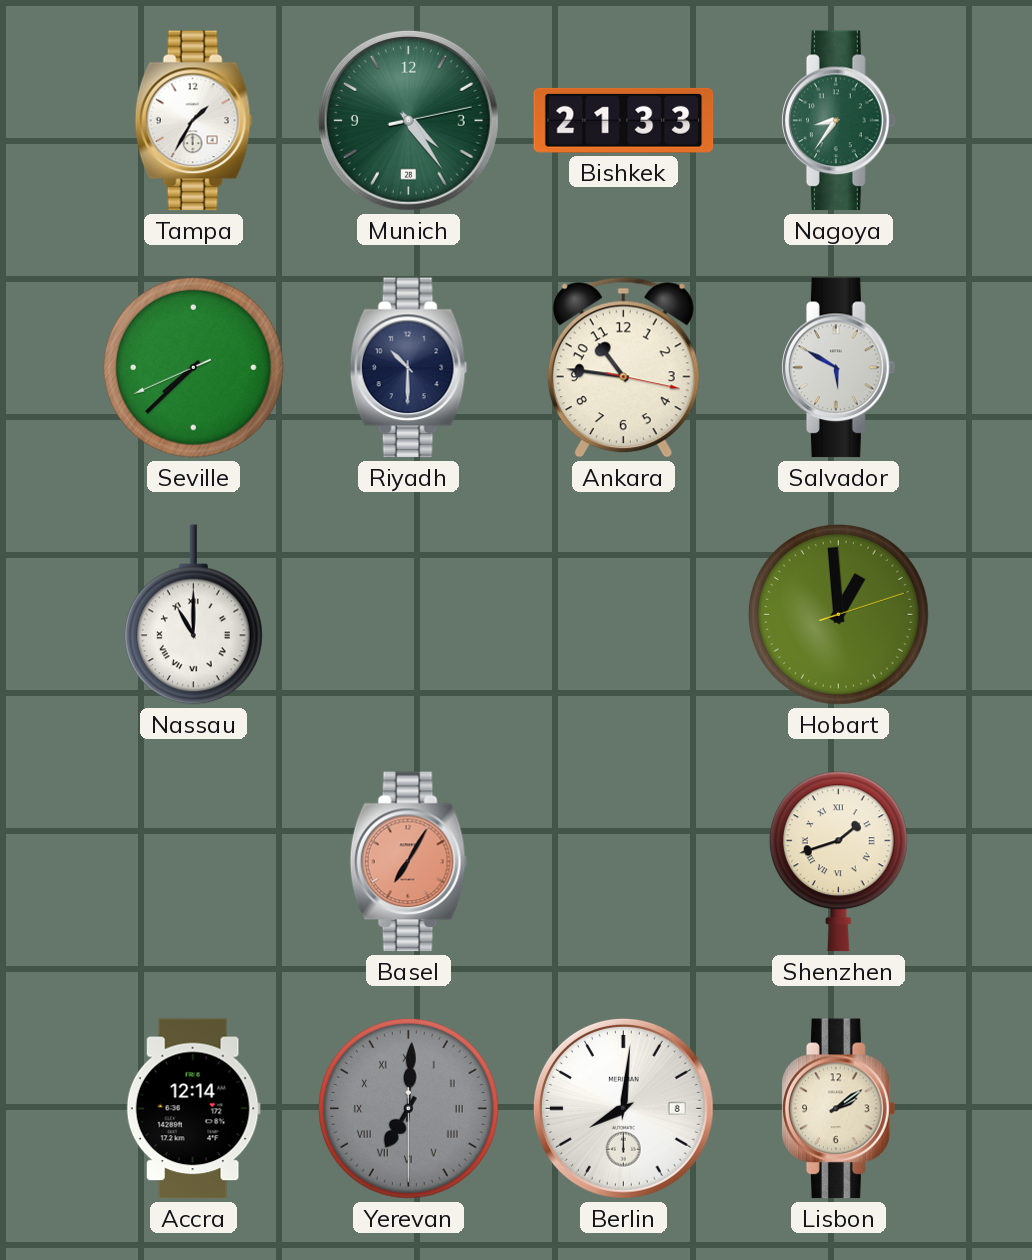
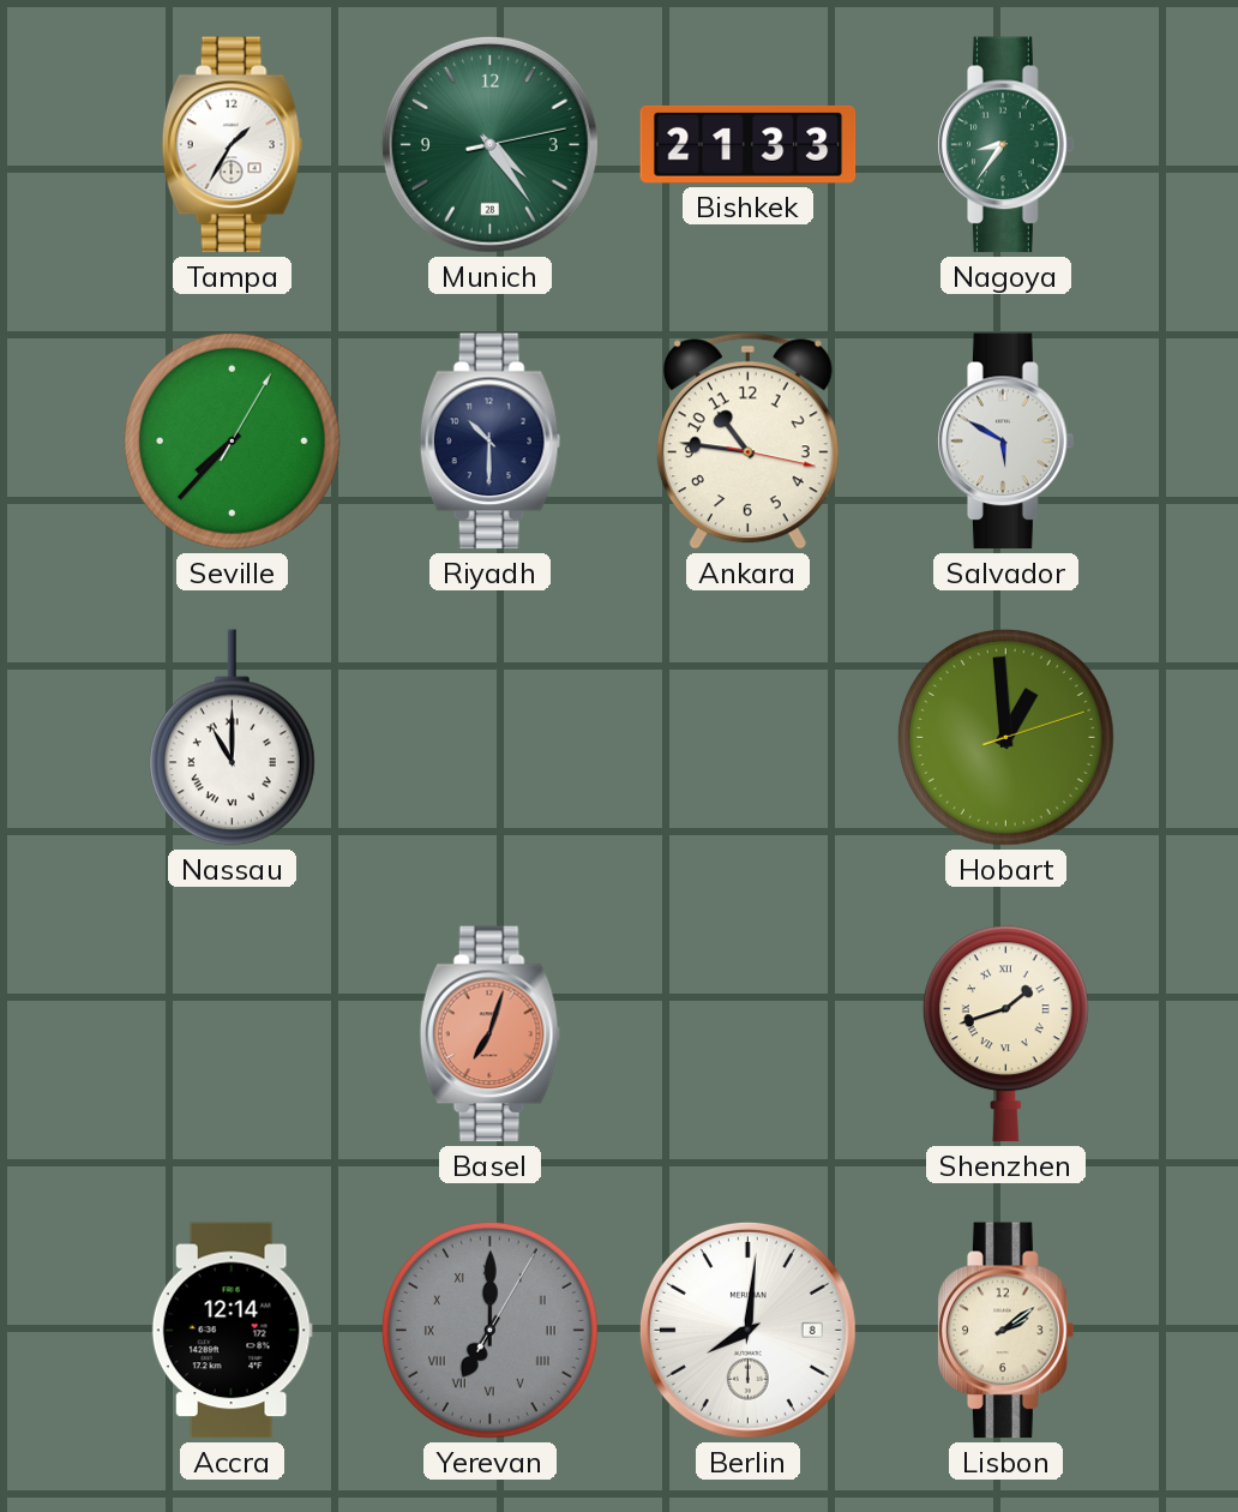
Seville: 7:37:41 -> 7:37:05
Basel: 7:05 -> 7:03
Yerevan: 7:00:30 -> 7:00:05
